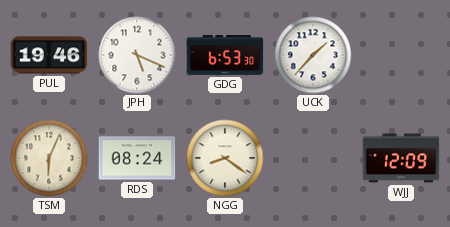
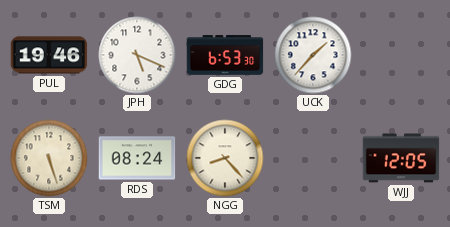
TSM: 6:04 -> 5:27
NGG: 8:21 -> 8:23
WJJ: 12:09 -> 12:05
